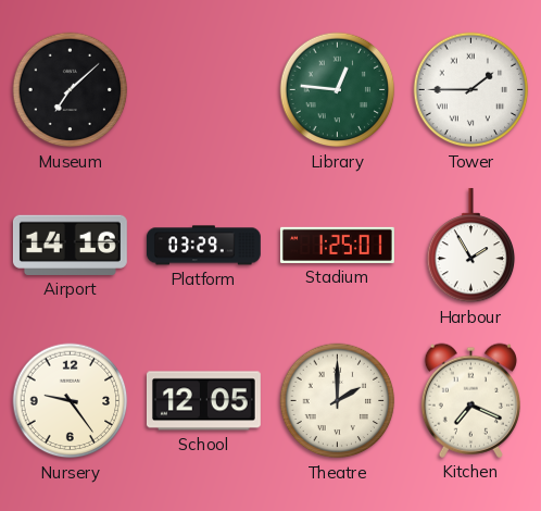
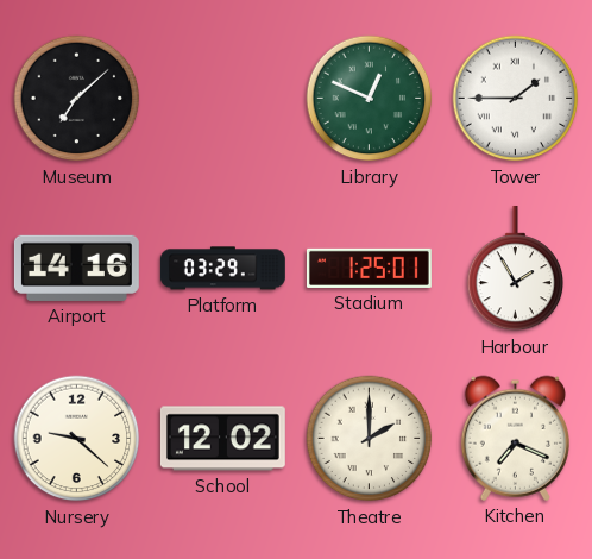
Library: 12:46 -> 12:49
Nursery: 9:24 -> 9:22
School: 12:05 -> 12:02
